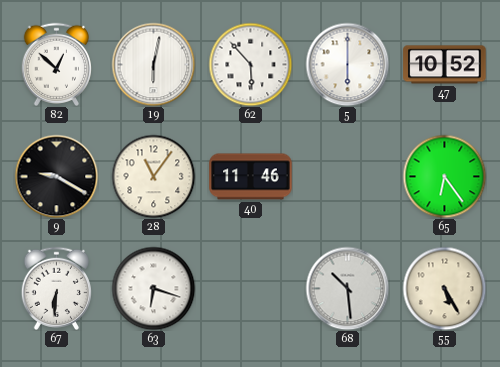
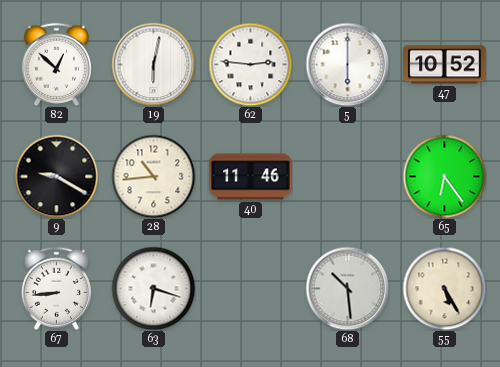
62: 5:53 -> 2:46
28: 11:06 -> 10:44
67: 6:31 -> 8:44
